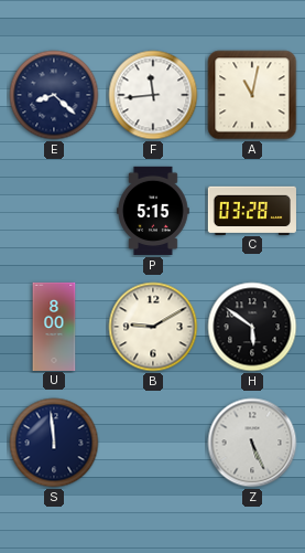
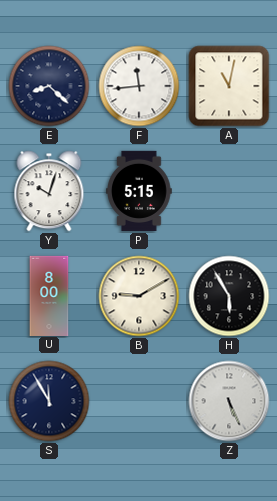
Y: none -> 10:03
C: 03:28 -> none
H: 5:51 -> 5:55
S: 11:59 -> 11:55
